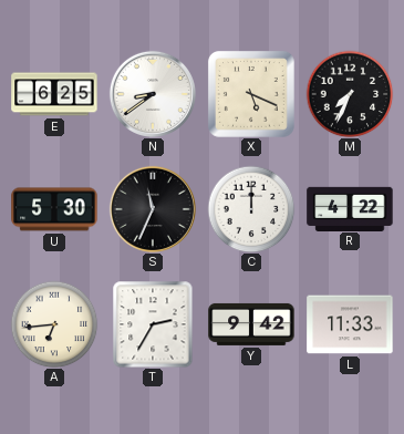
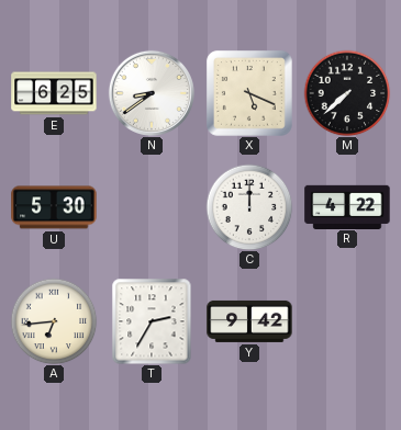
M: 7:34 -> 7:38
S: 11:34 -> none
L: 11:33 -> none
